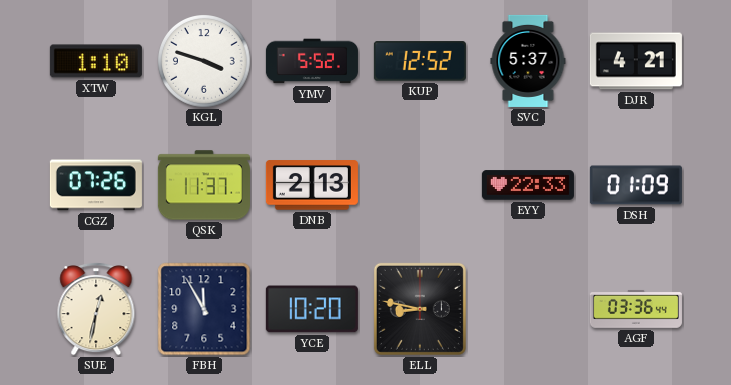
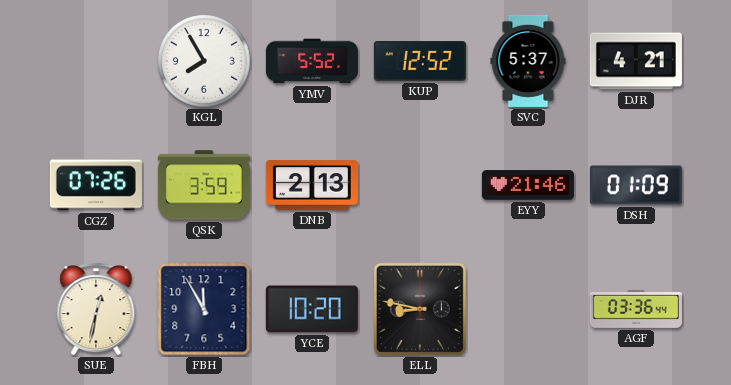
XTW: 1:10 -> none
KGL: 3:48 -> 7:55
QSK: 11:37 -> 3:59
EYY: 22:33 -> 21:46
